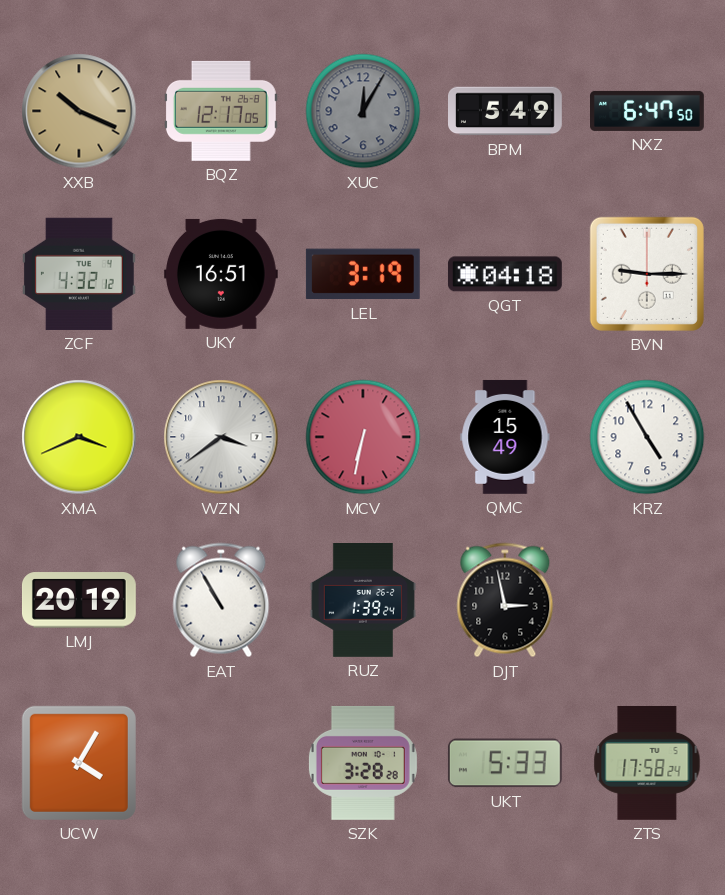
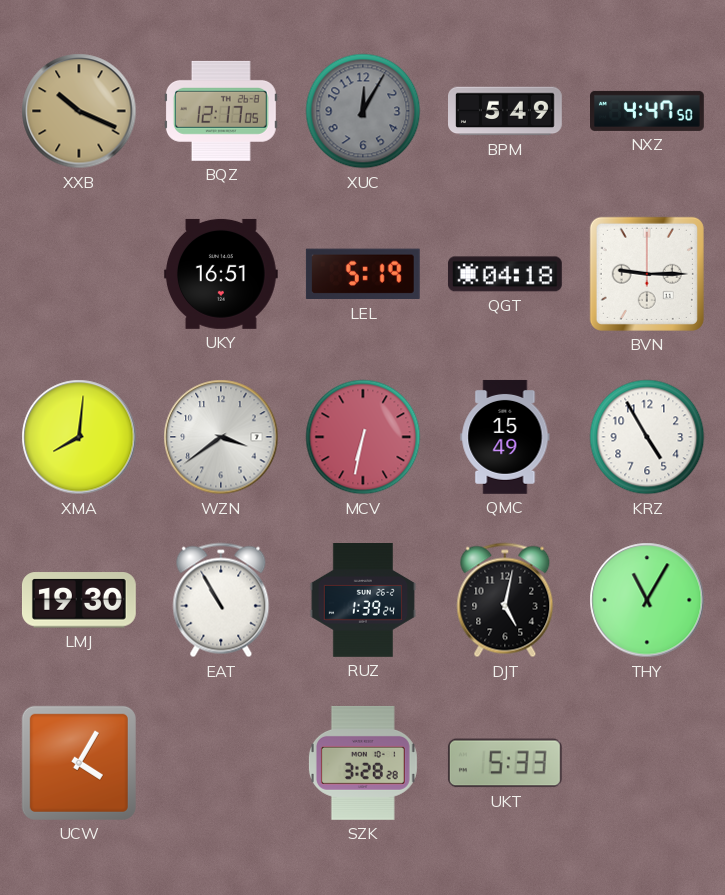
NXZ: 6:47 -> 4:47
ZCF: 4:32 -> none
LEL: 3:19 -> 5:19
XMA: 3:41 -> 8:01
LMJ: 20:19 -> 19:30
DJT: 2:58 -> 5:02
THY: none -> 11:05
ZTS: 17:58 -> none
